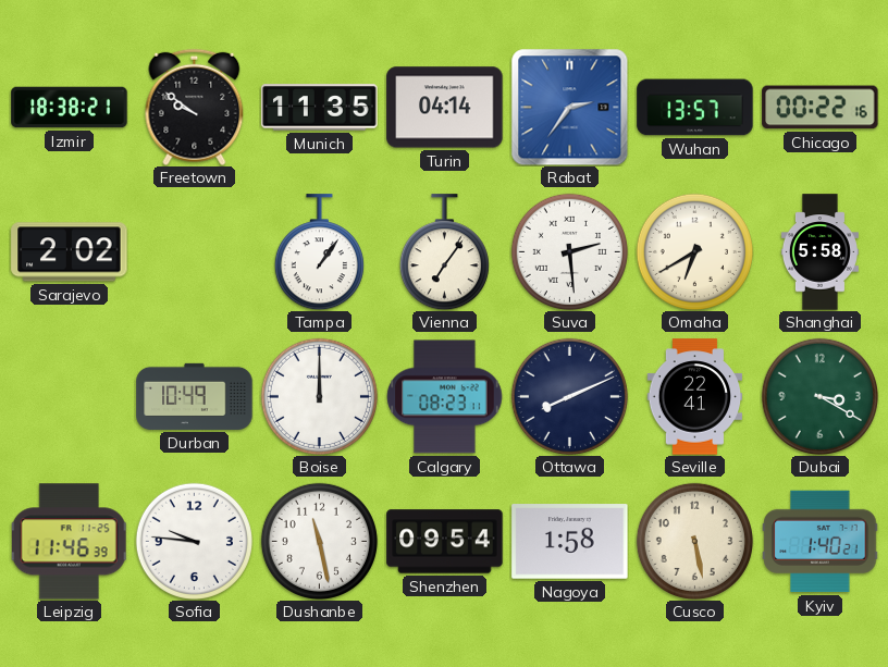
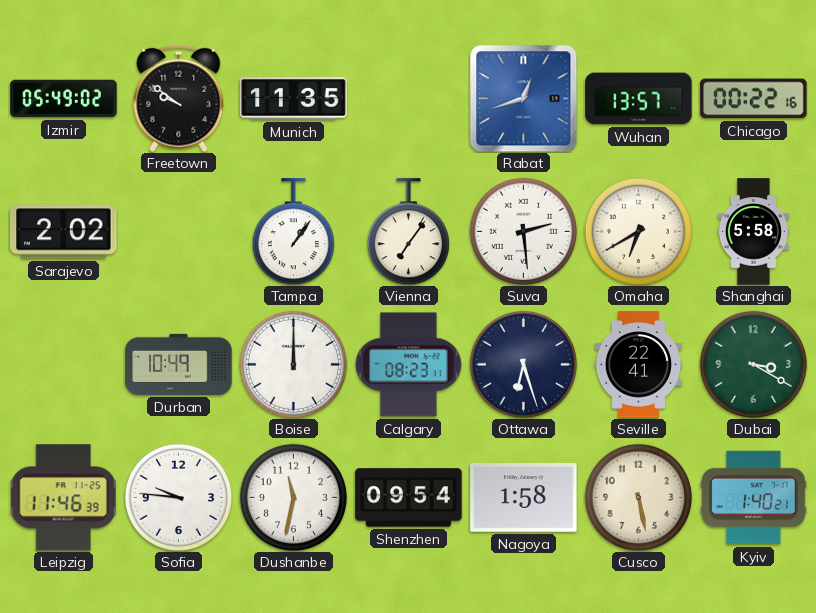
Izmir: 18:38 -> 05:49
Turin: 04:14 -> none
Rabat: 2:36 -> 12:42
Ottawa: 8:11 -> 6:27
Dushanbe: 11:28 -> 11:32
